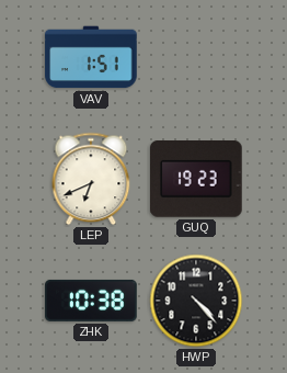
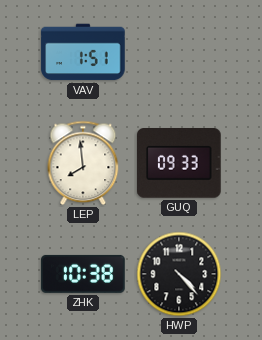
LEP: 6:41 -> 7:59
GUQ: 19:23 -> 09:33
